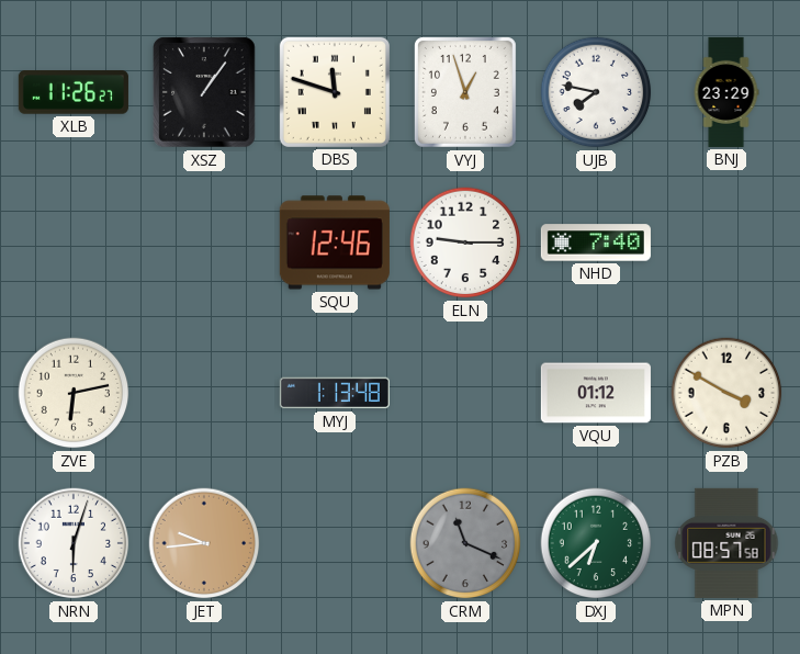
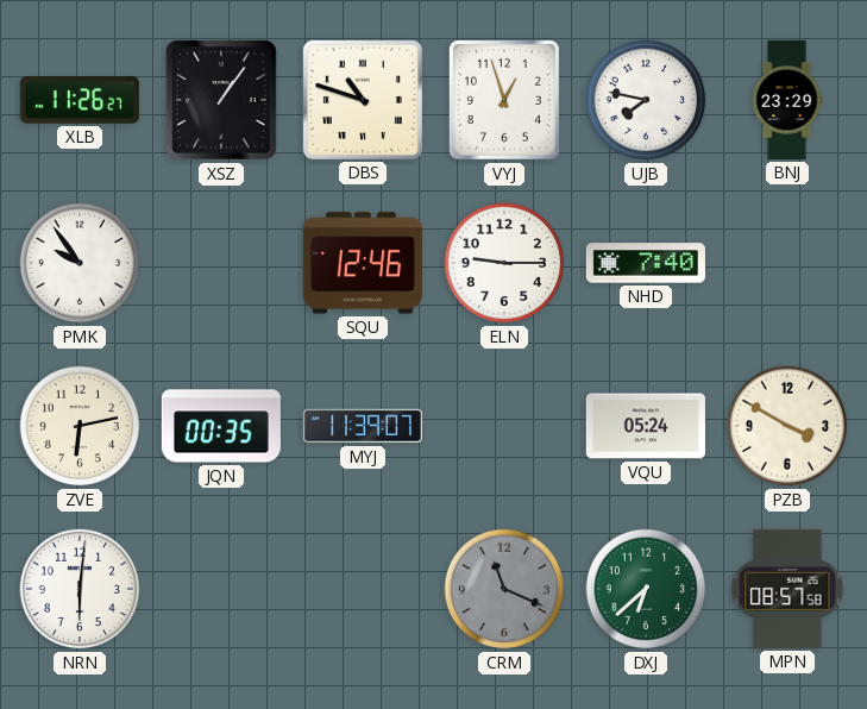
DBS: 11:48 -> 10:48
PMK: none -> 9:54
JQN: none -> 00:35
MYJ: 1:13 -> 11:39
VQU: 01:12 -> 05:24
NRN: 6:03 -> 6:01
JET: 9:44 -> none
